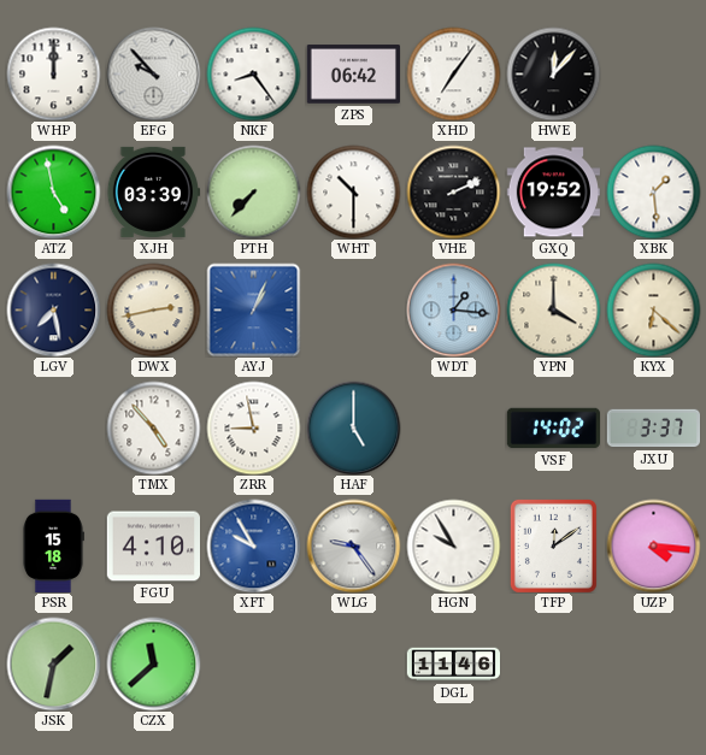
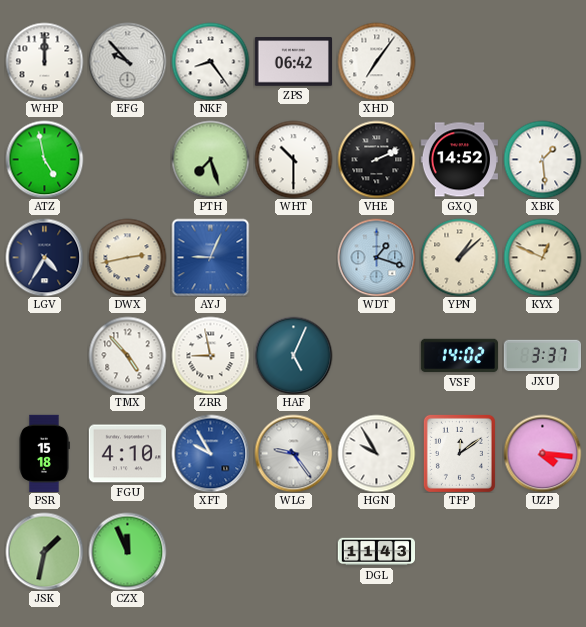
HWE: 12:07 -> none
XJH: 03:39 -> none
PTH: 7:37 -> 7:27
GXQ: 19:52 -> 14:52
LGV: 7:28 -> 4:35
AYJ: 1:04 -> 9:04
WDT: 1:16 -> 1:18
YPN: 4:00 -> 1:08
KYX: 6:22 -> 12:49
HAF: 5:00 -> 5:04
CZX: 11:38 -> 11:56
DGL: 11:46 -> 11:43
